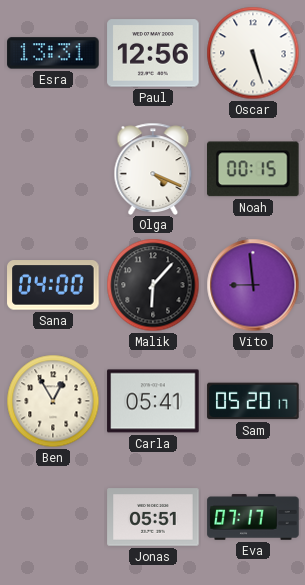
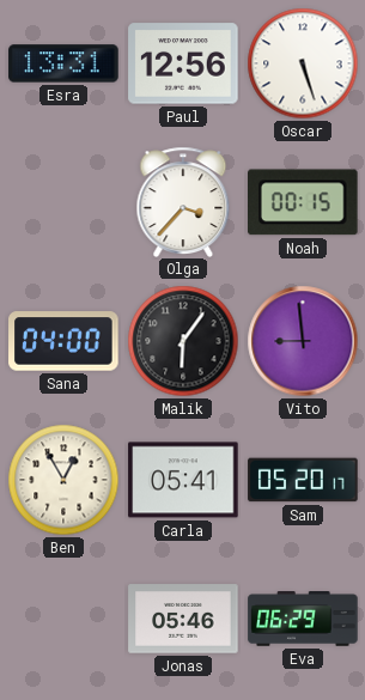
Olga: 4:19 -> 3:37
Malik: 6:07 -> 6:06
Jonas: 05:51 -> 05:46
Eva: 07:17 -> 06:29
